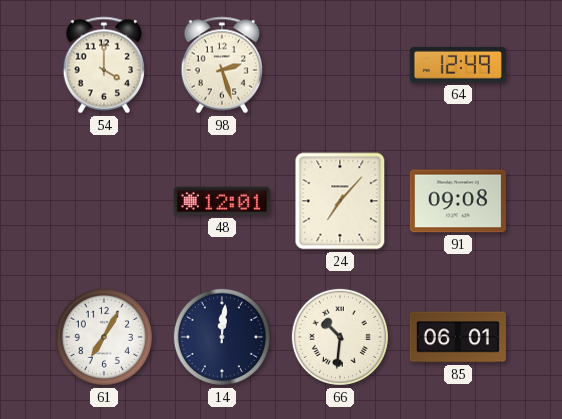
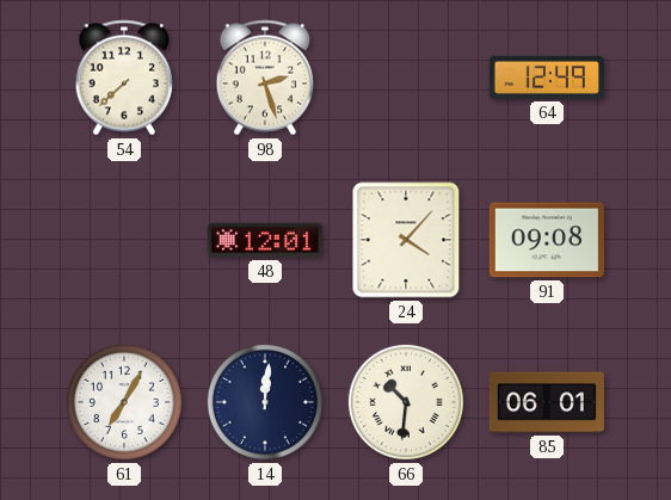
54: 4:00 -> 7:38
24: 7:07 -> 4:07
